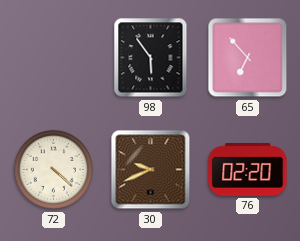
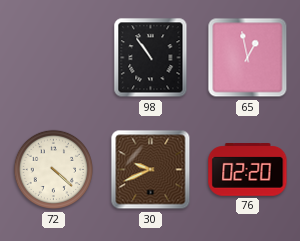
98: 5:54 -> 10:54
65: 6:53 -> 12:58
